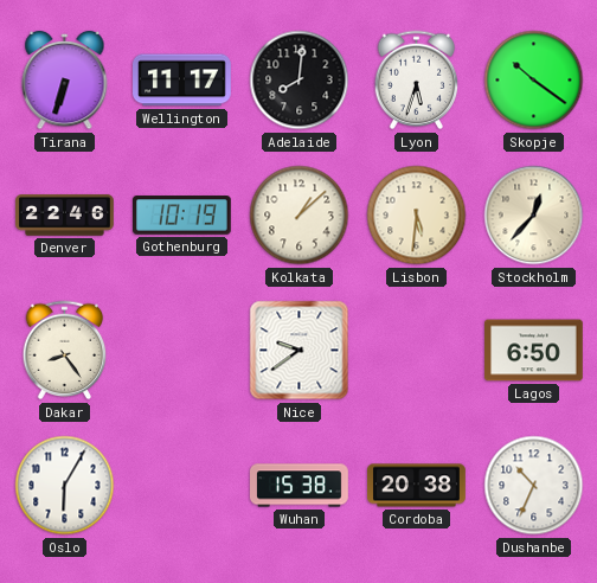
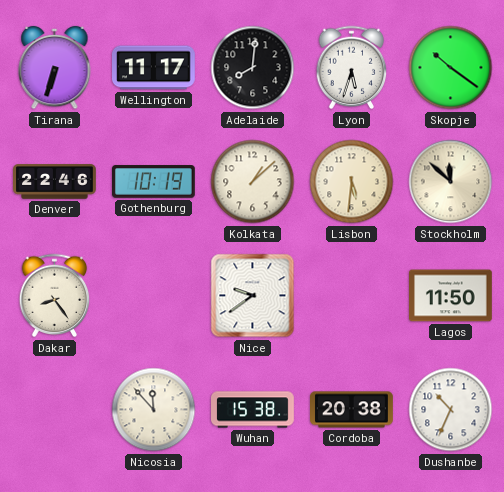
Stockholm: 12:37 -> 11:52
Lagos: 6:50 -> 11:50
Oslo: 6:05 -> none
Nicosia: none -> 11:53
